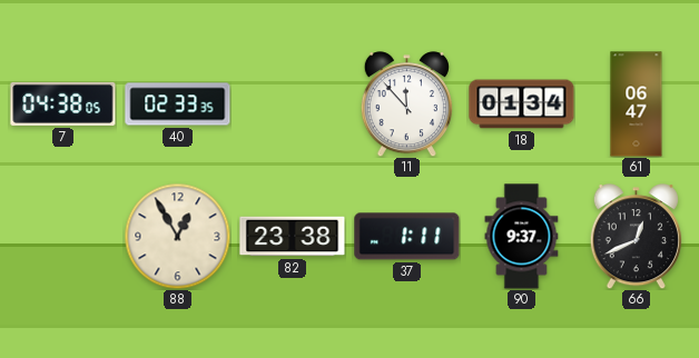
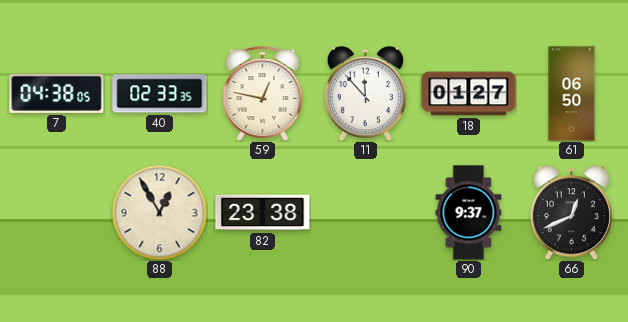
59: none -> 12:47
18: 01:34 -> 01:27
61: 06:47 -> 06:50
37: 1:11 -> none
